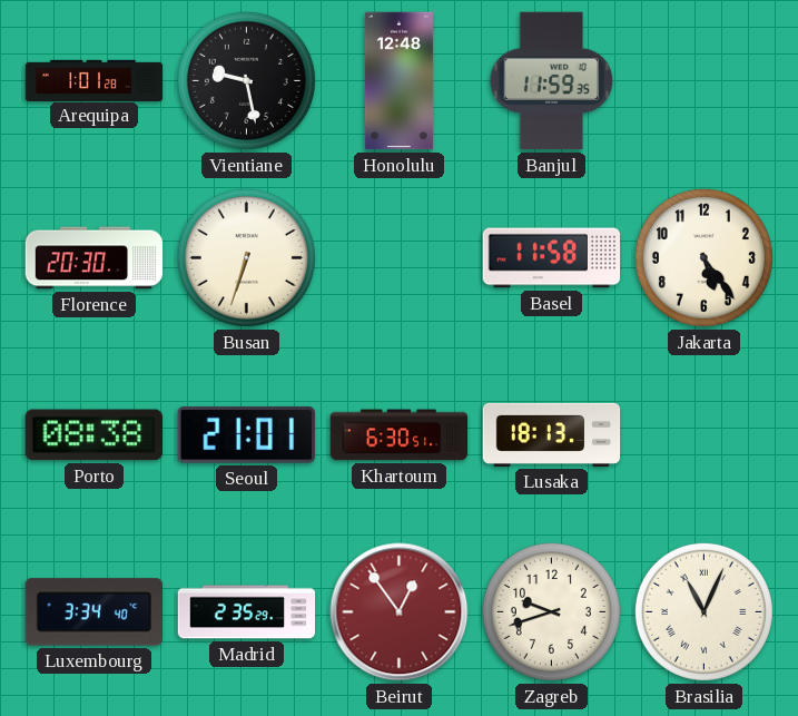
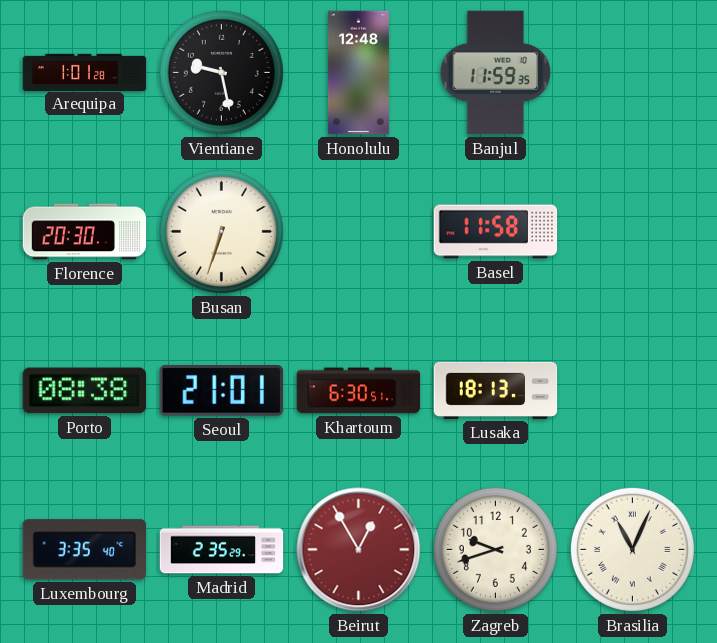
Jakarta: 5:24 -> none
Luxembourg: 3:34 -> 3:35
Beirut: 12:54 -> 12:55
